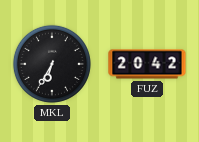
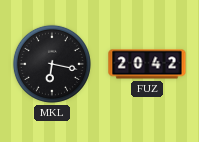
MKL: 6:35 -> 6:17
